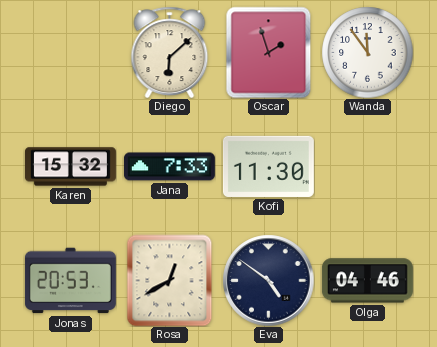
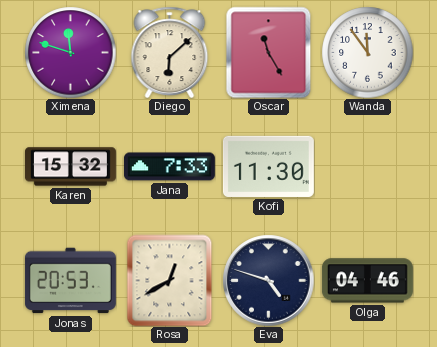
Ximena: none -> 11:48
Oscar: 1:57 -> 11:25
Eva: 4:51 -> 4:48
